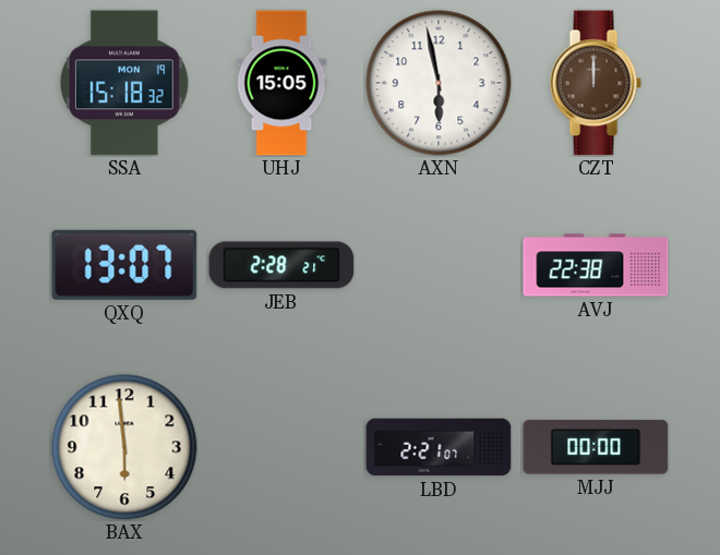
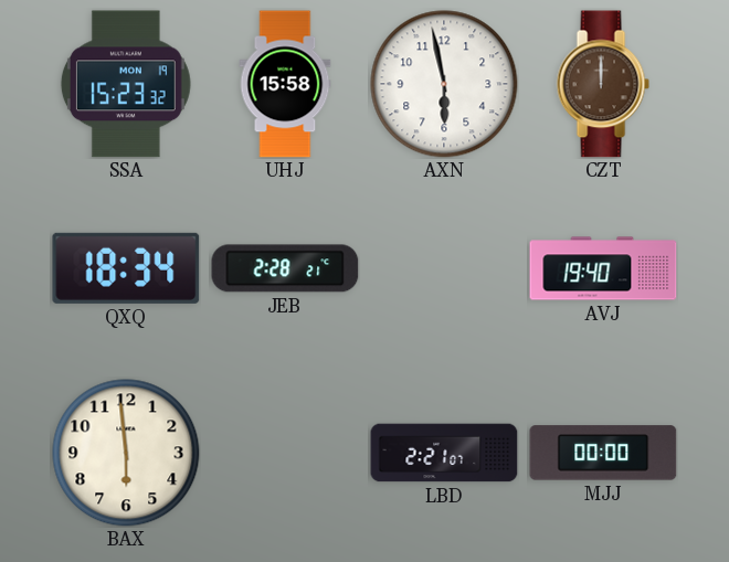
SSA: 15:18 -> 15:23
UHJ: 15:05 -> 15:58
QXQ: 13:07 -> 18:34
AVJ: 22:38 -> 19:40
